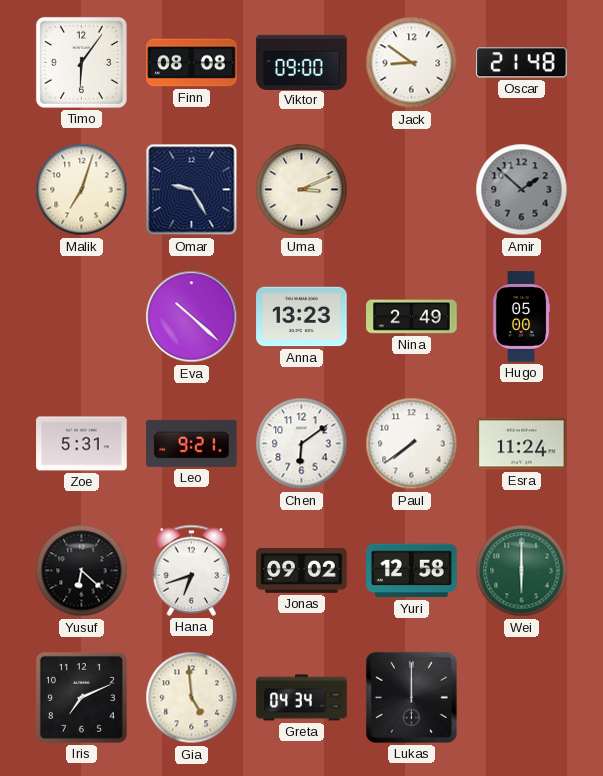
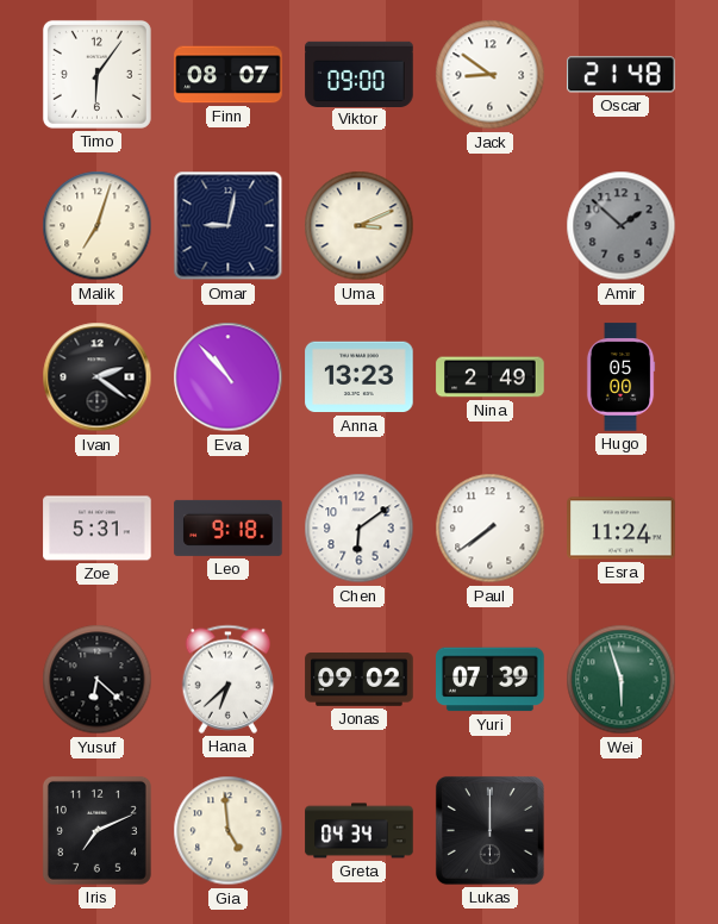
Finn: 08:08 -> 08:07
Omar: 9:25 -> 9:02
Ivan: none -> 2:21
Eva: 10:22 -> 10:53
Leo: 9:21 -> 9:18
Hana: 6:42 -> 6:38
Yuri: 12:58 -> 07:39
Wei: 6:00 -> 5:57
